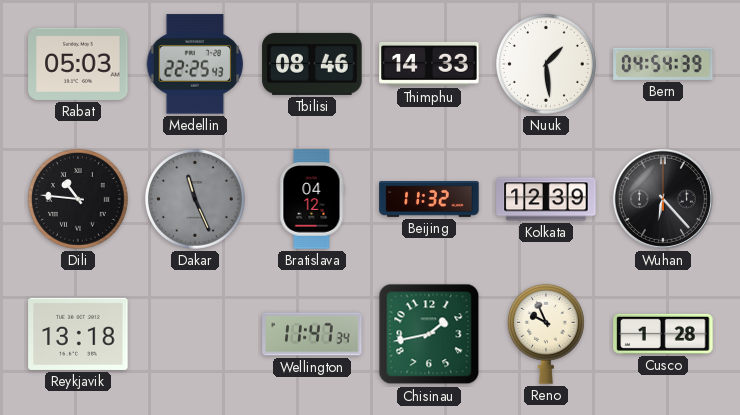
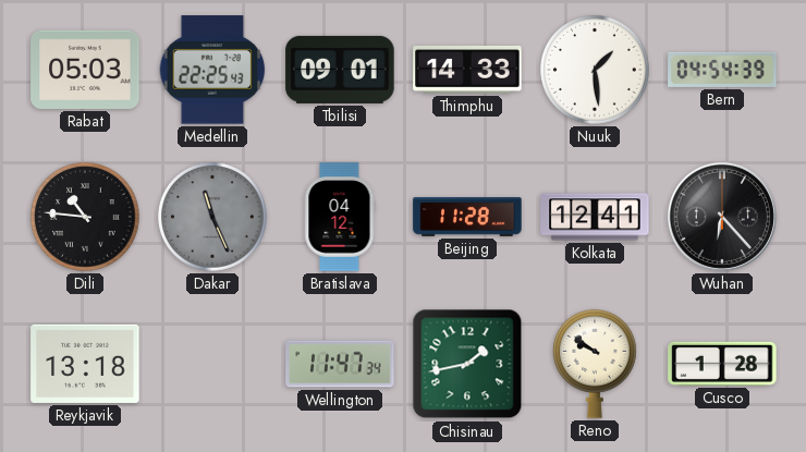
Tbilisi: 08:46 -> 09:01
Beijing: 11:32 -> 11:28
Kolkata: 12:39 -> 12:41
Reno: 9:56 -> 9:51
